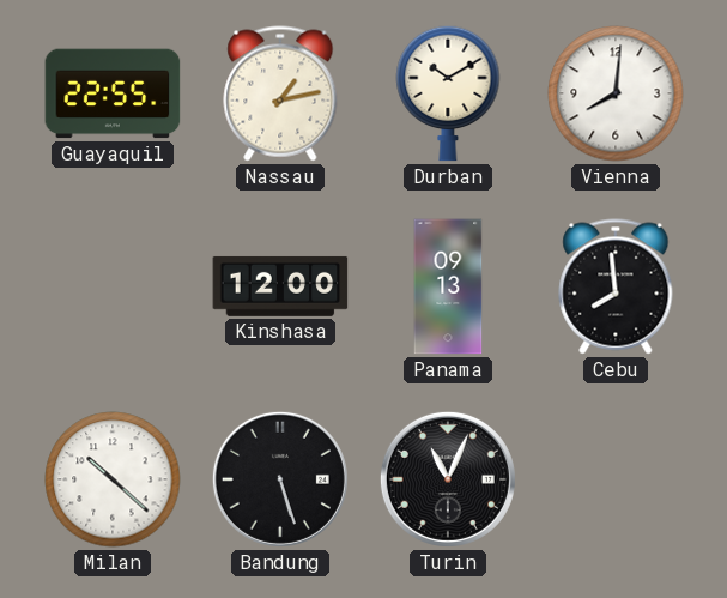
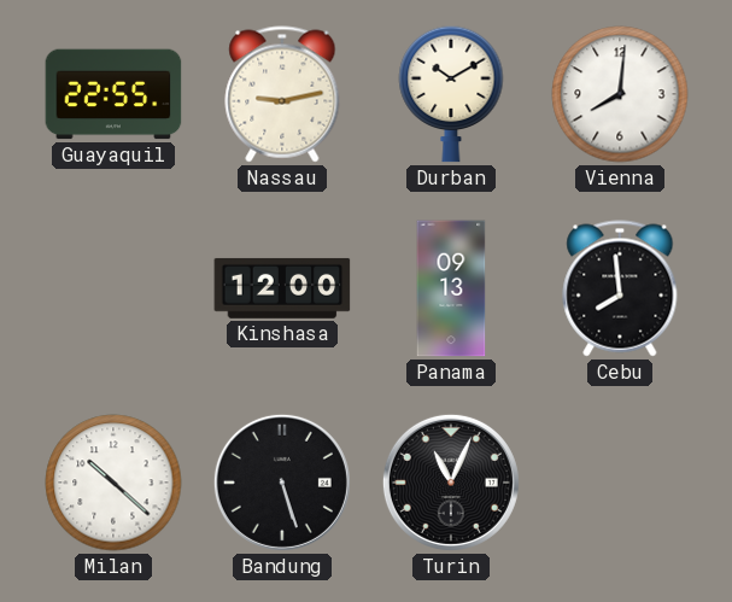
Nassau: 1:13 -> 9:13
